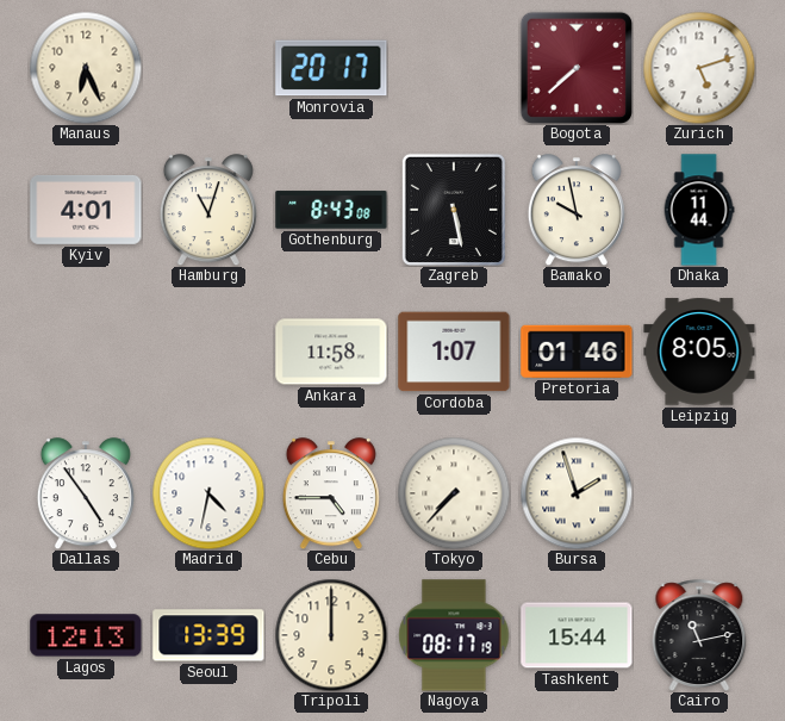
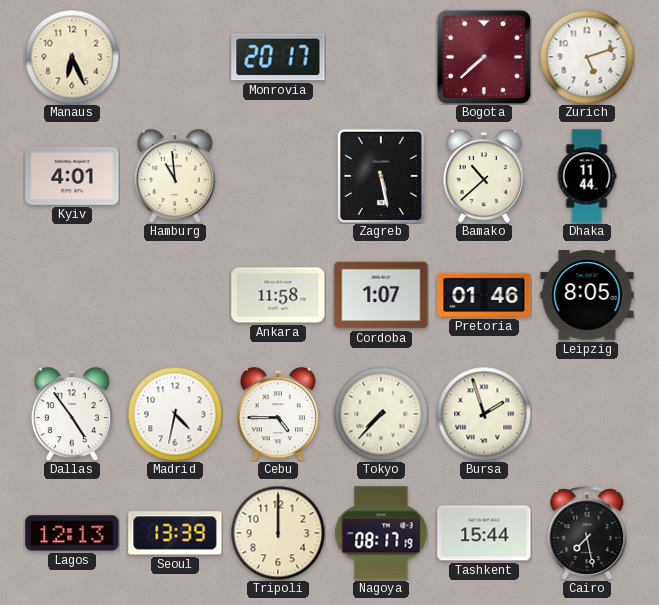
Hamburg: 11:03 -> 10:59
Gothenburg: 8:43 -> none
Bamako: 9:58 -> 10:38
Cairo: 11:13 -> 7:28
